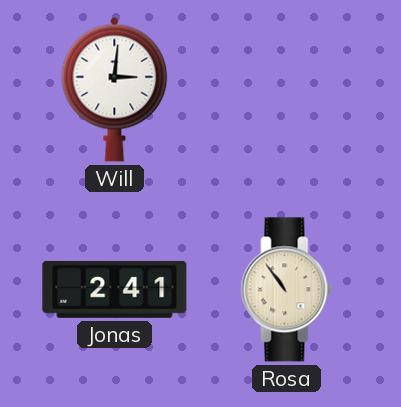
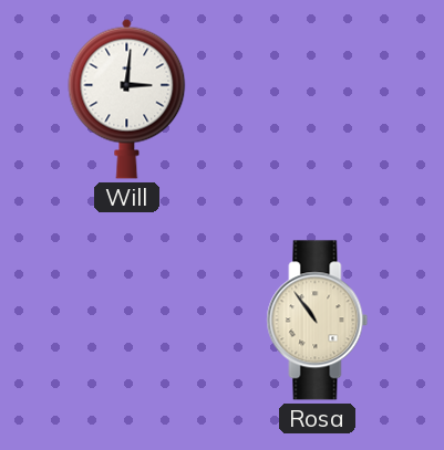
Jonas: 2:41 -> none
